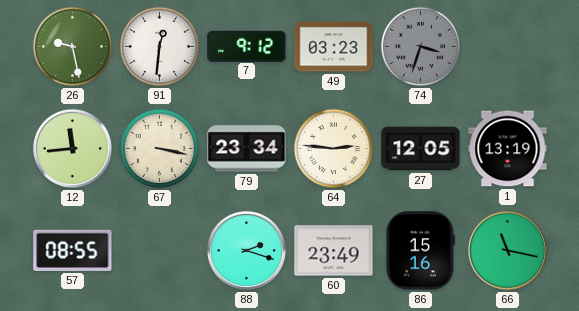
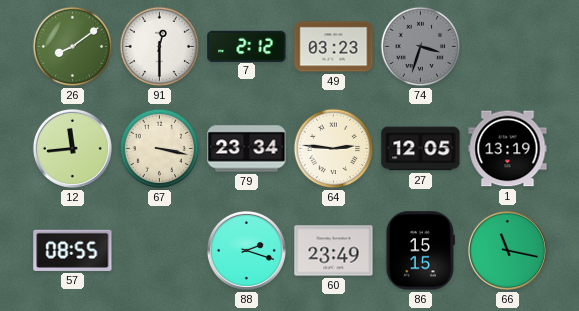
26: 9:28 -> 8:09
91: 12:31 -> 12:30
7: 9:12 -> 2:12
86: 15:16 -> 15:15
